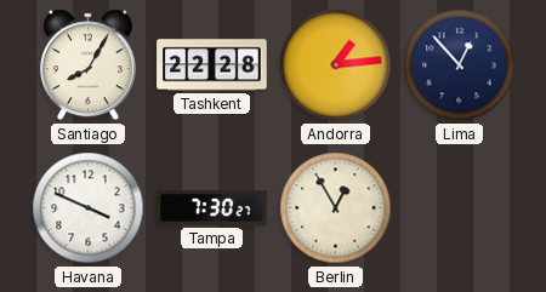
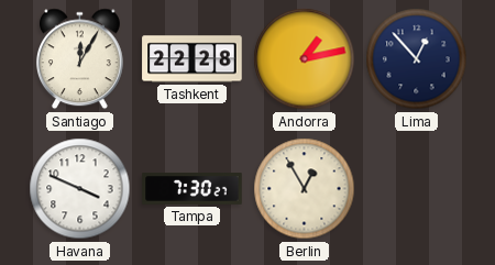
Santiago: 8:05 -> 12:05
Andorra: 1:14 -> 1:13
